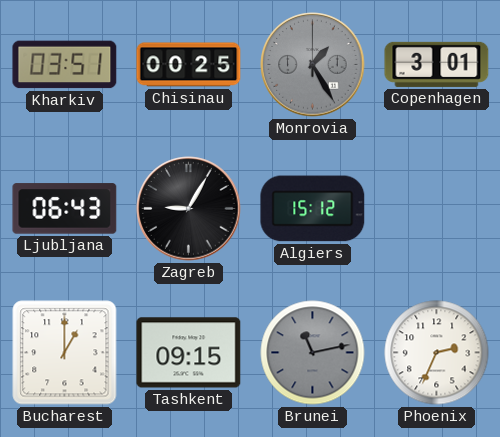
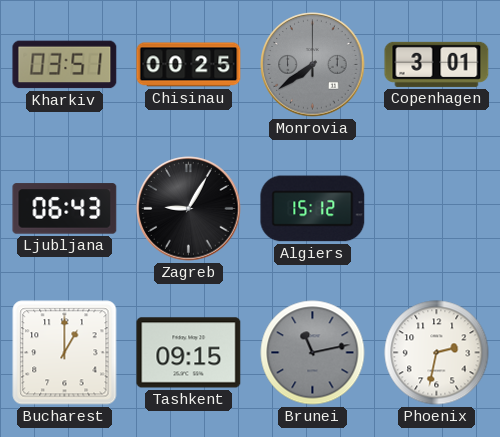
Monrovia: 1:25 -> 7:39
Phoenix: 2:34 -> 2:32
